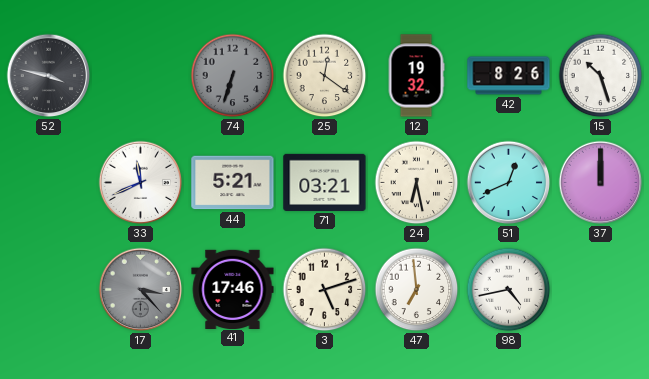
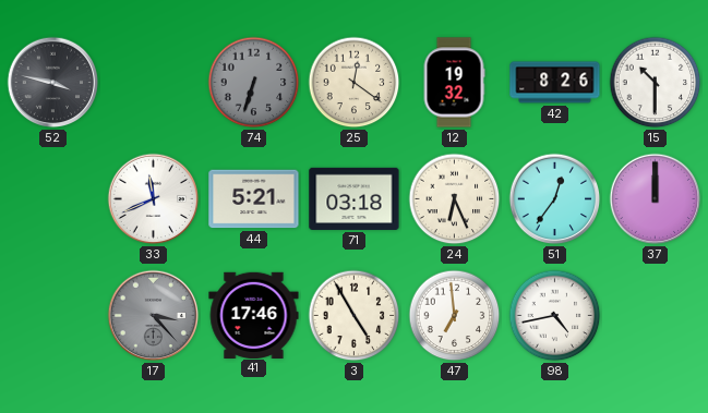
15: 10:27 -> 10:30
71: 03:21 -> 03:18
24: 6:28 -> 6:26
51: 12:41 -> 12:36
3: 5:12 -> 4:55
